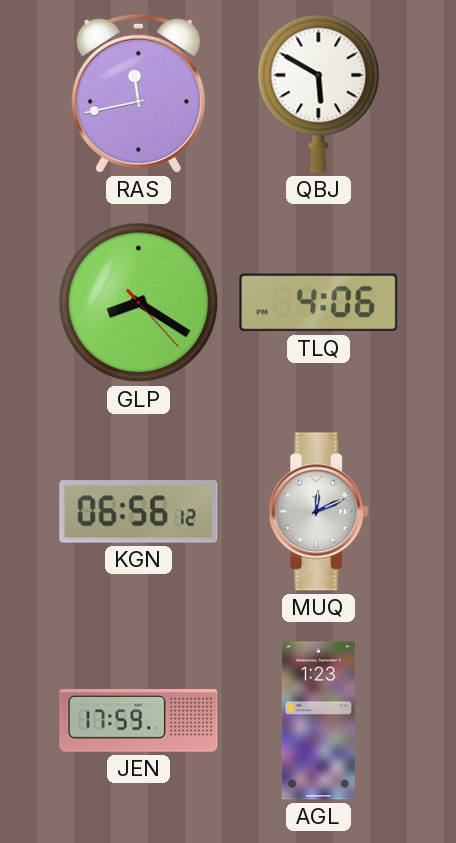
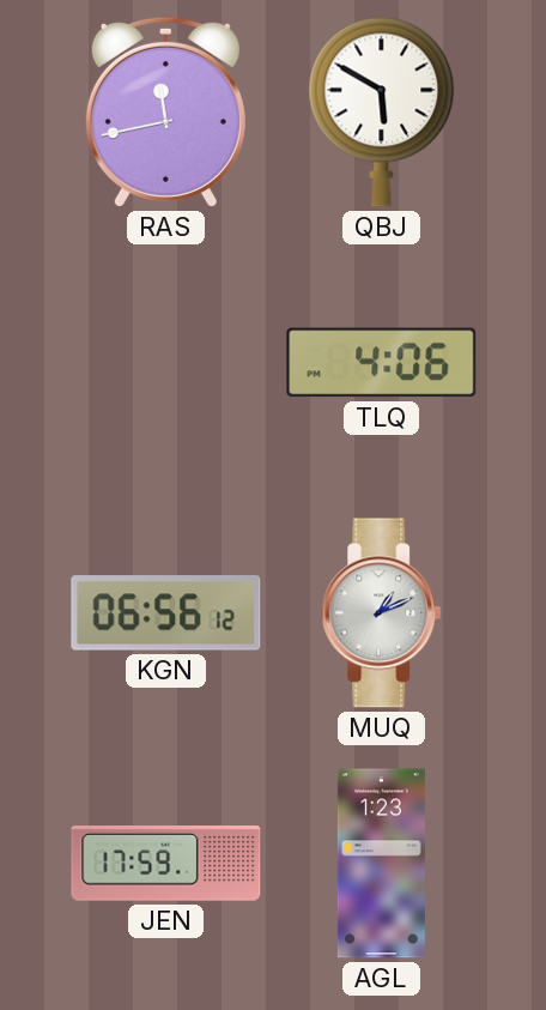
GLP: 8:20 -> none
MUQ: 12:11 -> 1:11
